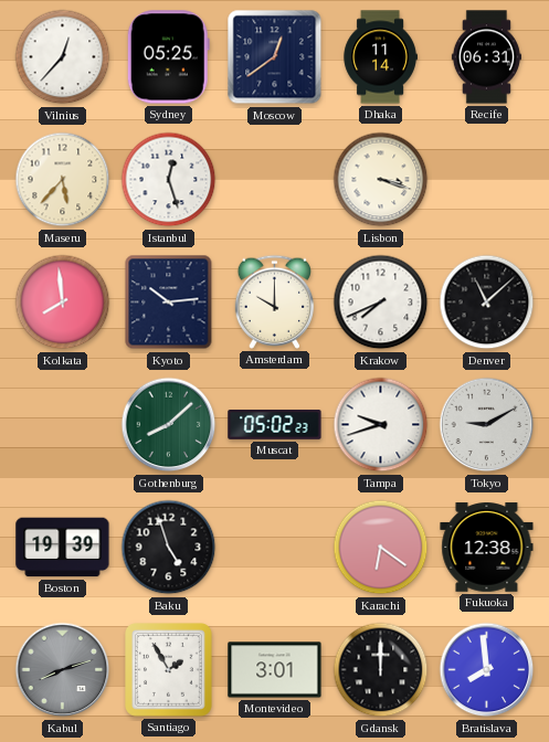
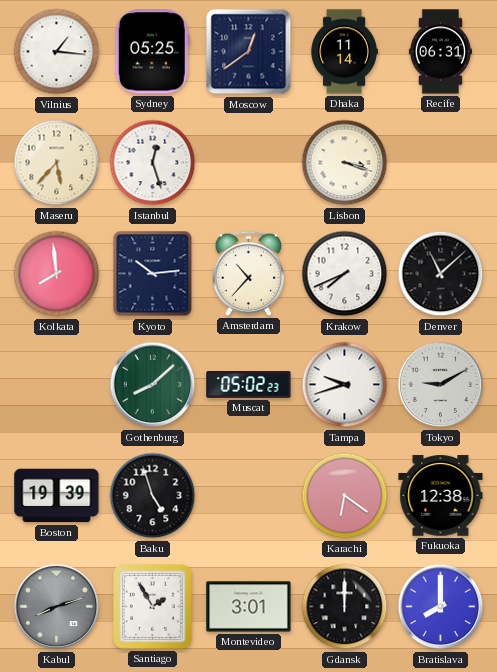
Vilnius: 12:37 -> 1:16
Amsterdam: 10:00 -> 10:37
Bratislava: 7:59 -> 8:00
